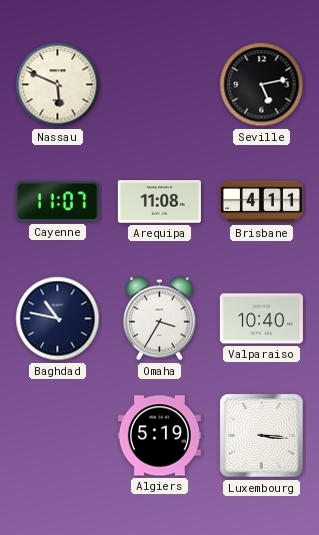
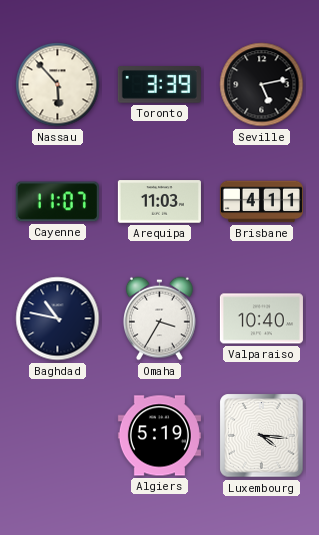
Nassau: 5:49 -> 5:53
Toronto: none -> 3:39
Arequipa: 11:08 -> 11:03
Luxembourg: 3:16 -> 4:16
